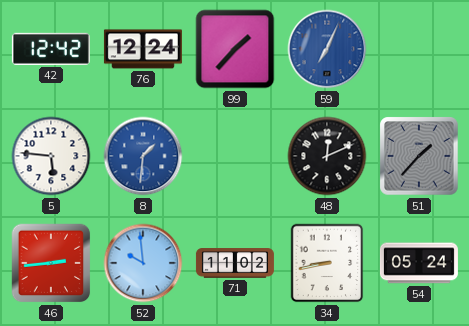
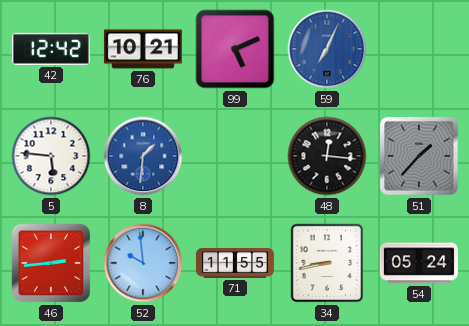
76: 12:24 -> 10:21
99: 1:37 -> 5:11
48: 12:11 -> 12:16
71: 11:02 -> 11:55
